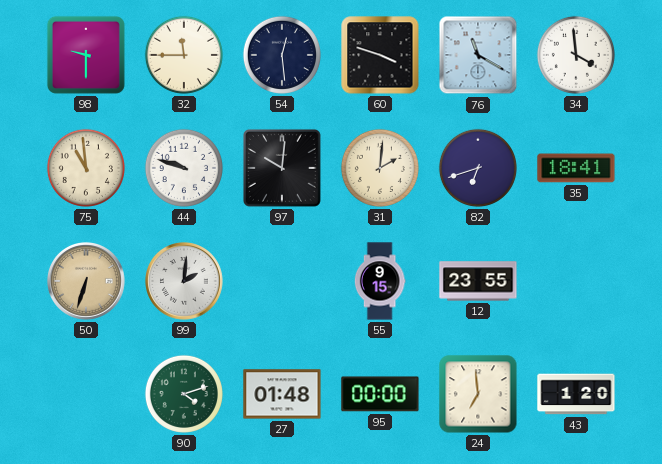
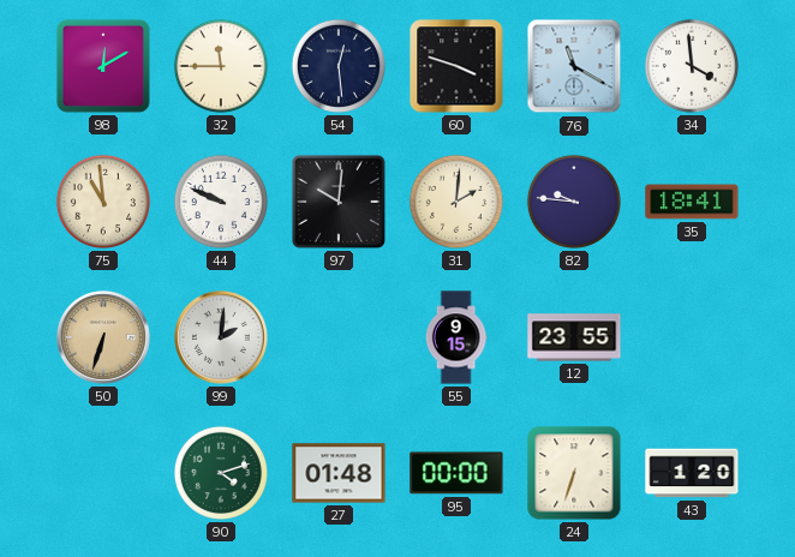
98: 9:30 -> 12:10
44: 9:48 -> 9:49
82: 6:42 -> 9:46
24: 6:59 -> 6:33
